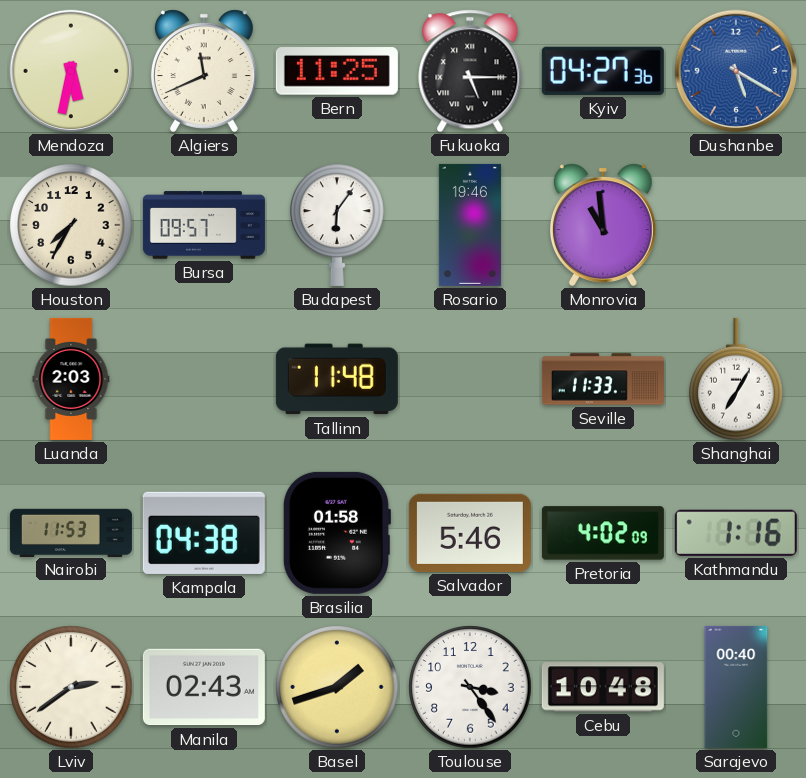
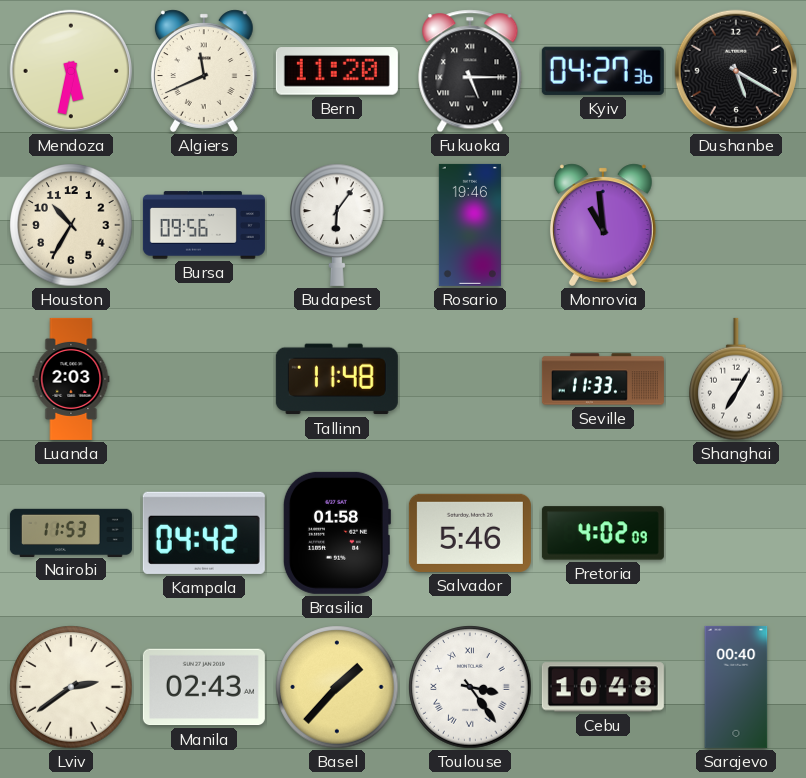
Bern: 11:25 -> 11:20
Dushanbe dial: blue -> black
Houston: 7:35 -> 10:35
Bursa: 09:57 -> 09:56
Kampala: 04:38 -> 04:42
Kathmandu: 1:16 -> none
Basel: 1:42 -> 1:37
Toulouse numerals: Arabic -> Roman
